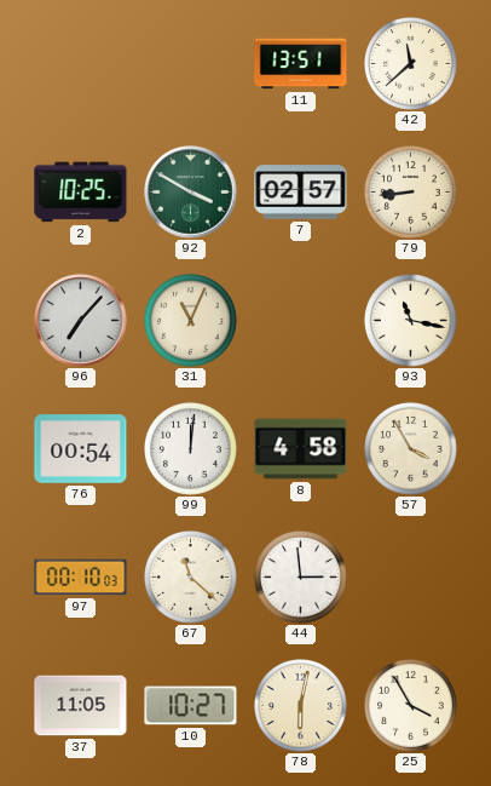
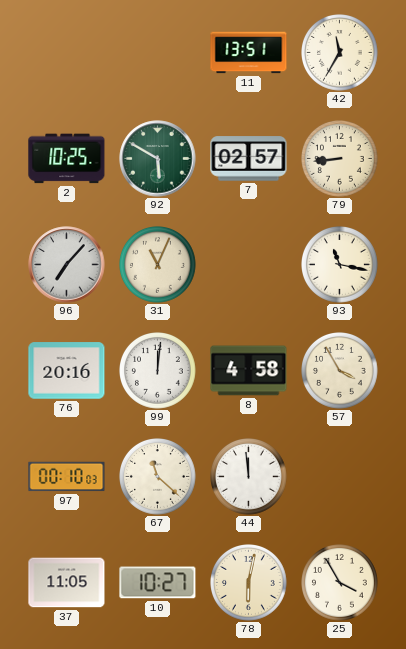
42: 11:38 -> 11:35
92: 3:50 -> 5:50
76: 00:54 -> 20:16
44: 2:59 -> 11:59
